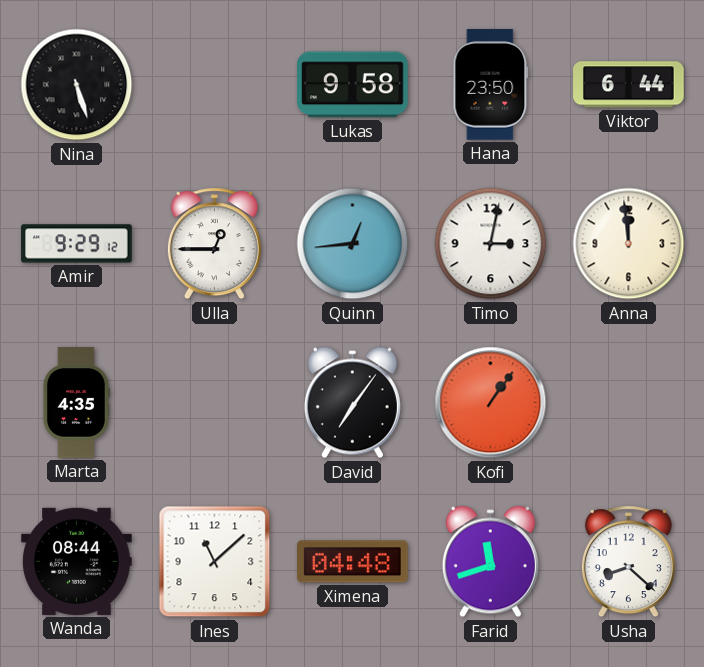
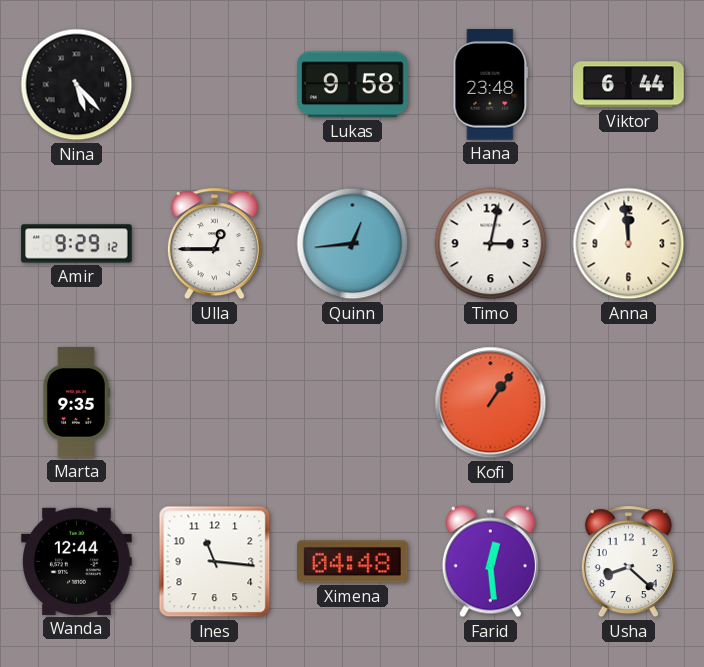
Nina: 5:27 -> 5:23
Hana: 23:50 -> 23:48
Marta: 4:35 -> 9:35
David: 7:06 -> none
Wanda: 08:44 -> 12:44
Ines: 11:08 -> 11:16
Farid: 11:42 -> 12:29
